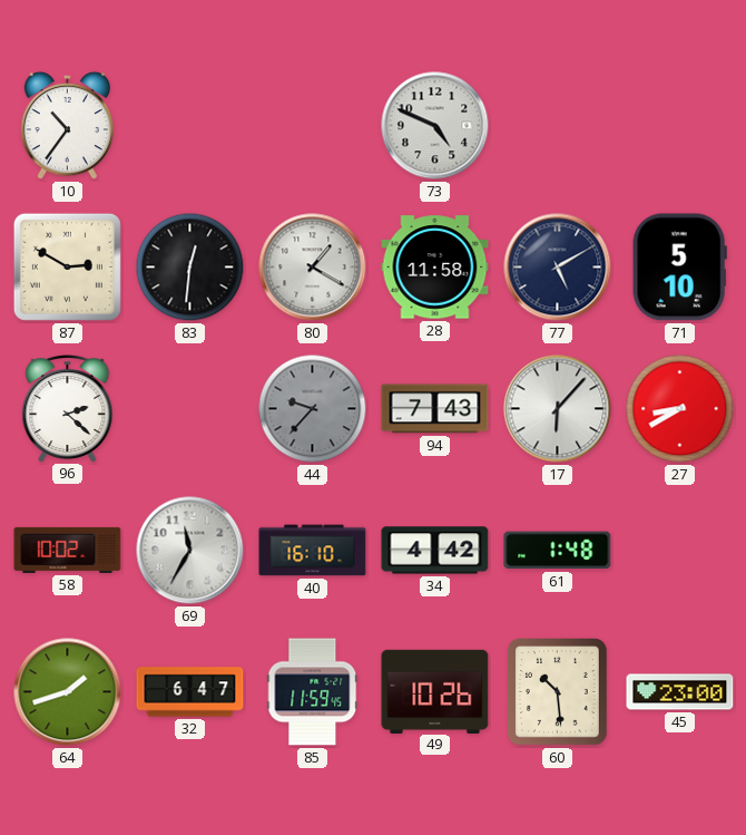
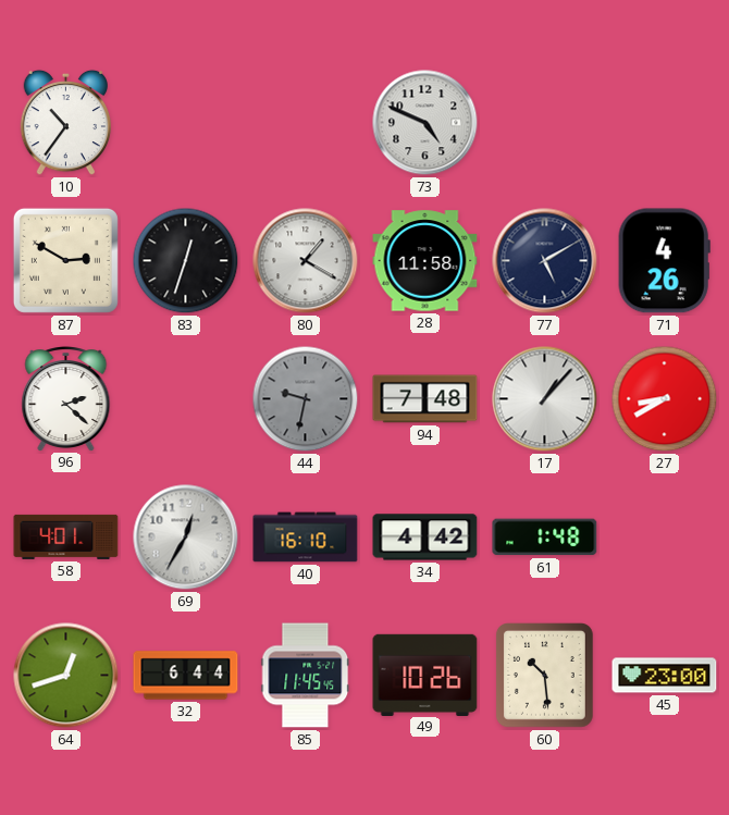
83: 12:31 -> 12:33
71: 5:10 -> 4:26
44: 9:37 -> 9:32
94: 7:43 -> 7:48
17: 6:07 -> 1:07
58: 10:02 -> 4:01
69: 11:35 -> 12:35
64: 1:42 -> 12:42
32: 6:47 -> 6:44
85: 11:59 -> 11:45
